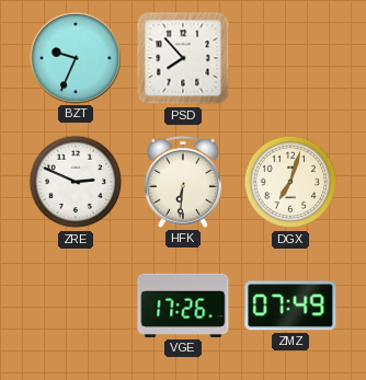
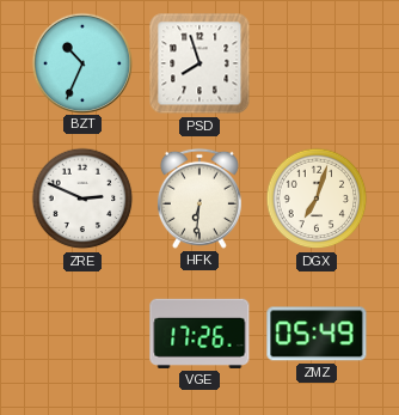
BZT: 9:34 -> 10:34
PSD: 7:53 -> 7:57
ZMZ: 07:49 -> 05:49
